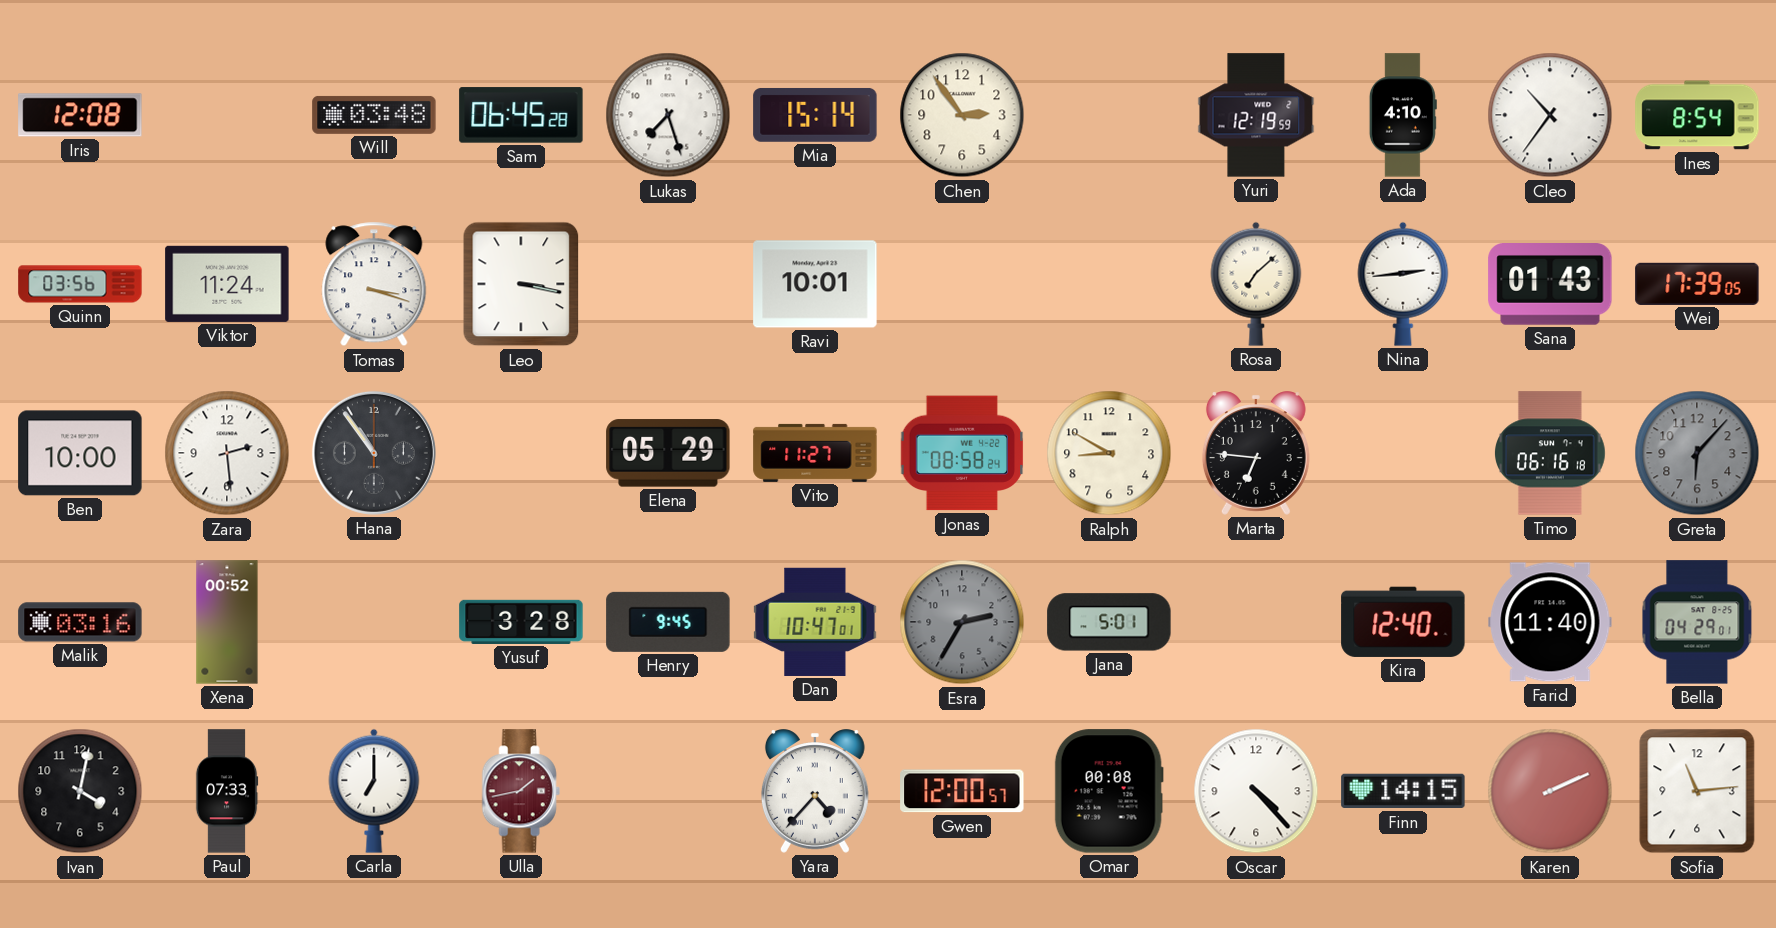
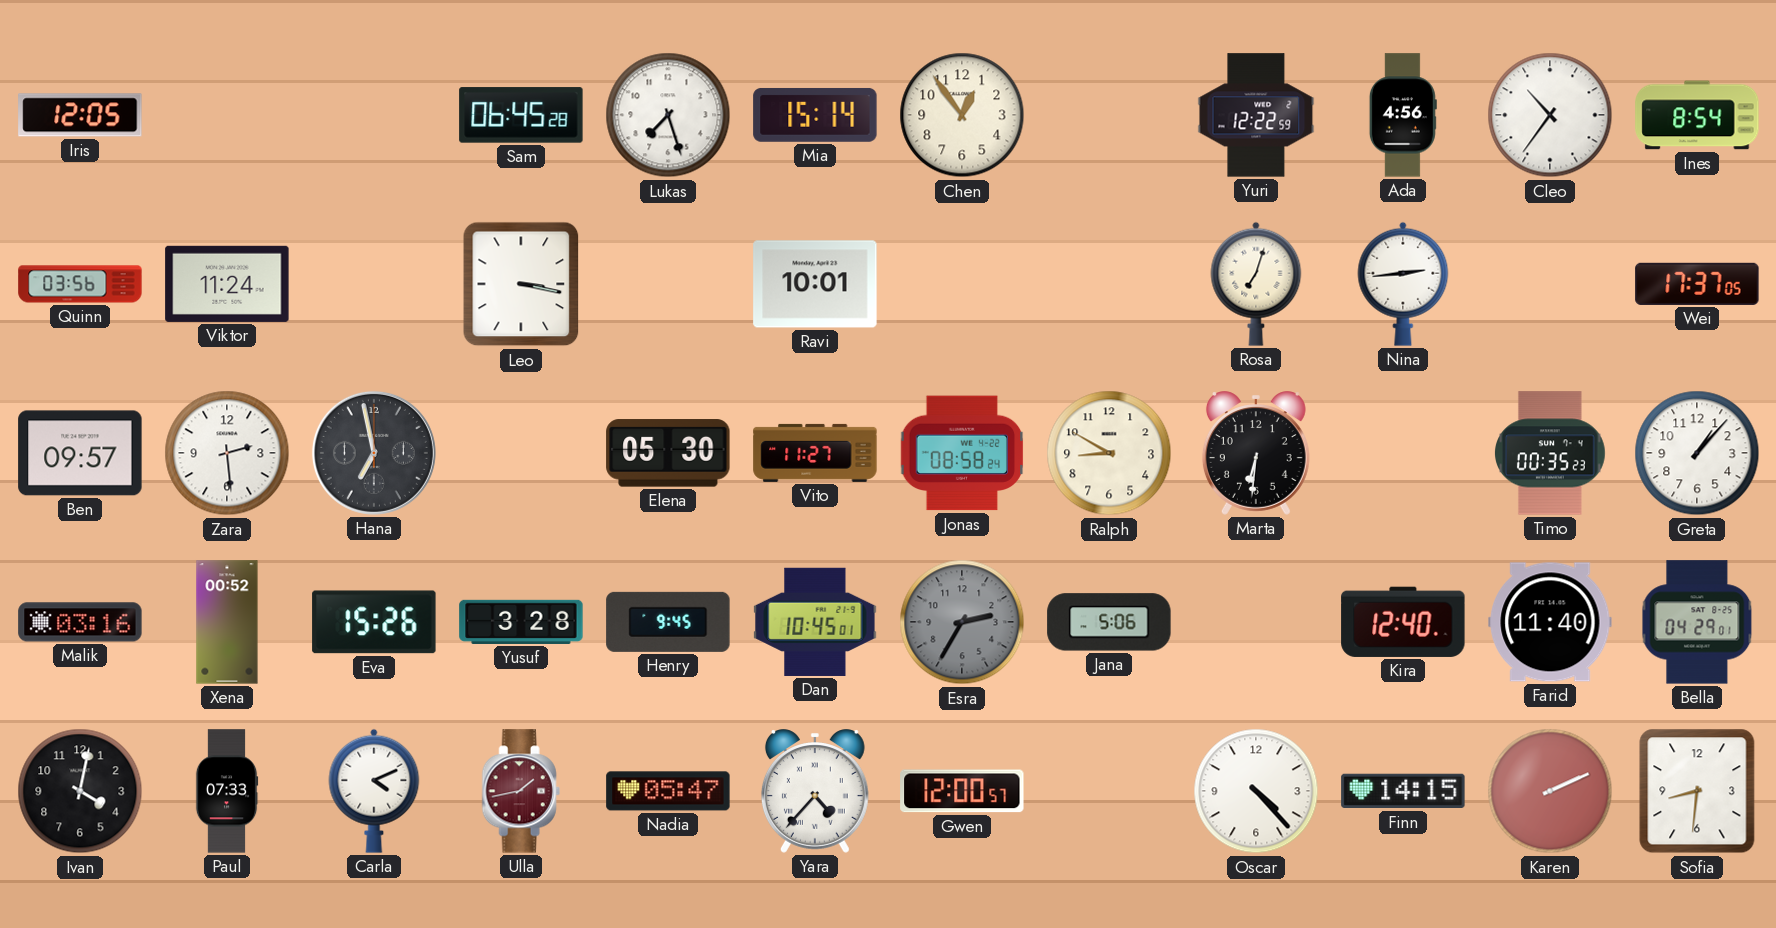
Iris: 12:08 -> 12:05
Will: 03:48 -> none
Chen: 2:54 -> 12:54
Yuri: 12:19 -> 12:22
Ada: 4:10 -> 4:56
Tomas: 3:18 -> none
Rosa: 7:08 -> 7:03
Sana: 01:43 -> none
Wei: 17:39 -> 17:37
Ben: 10:00 -> 09:57
Hana: 10:54 -> 6:58
Elena: 05:29 -> 05:30
Marta: 6:46 -> 6:31
Timo: 06:16 -> 00:35
Greta: 6:07 -> 1:07
Greta dial: grey -> white
Eva: none -> 15:26
Dan: 10:47 -> 10:45
Jana: 5:01 -> 5:06
Carla: 7:00 -> 4:11
Nadia: none -> 05:47
Omar: 00:08 -> none
Sofia: 11:14 -> 8:31
